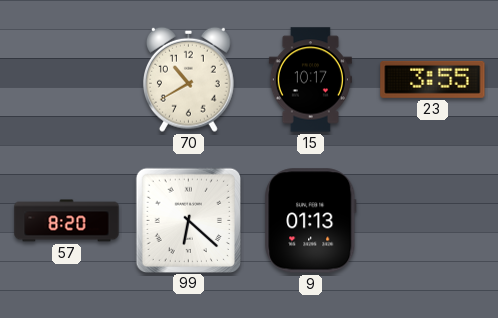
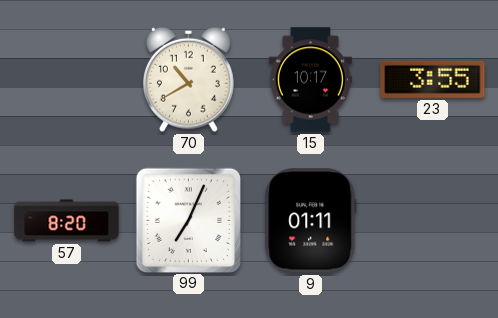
99: 6:22 -> 7:04
9: 01:13 -> 01:11
